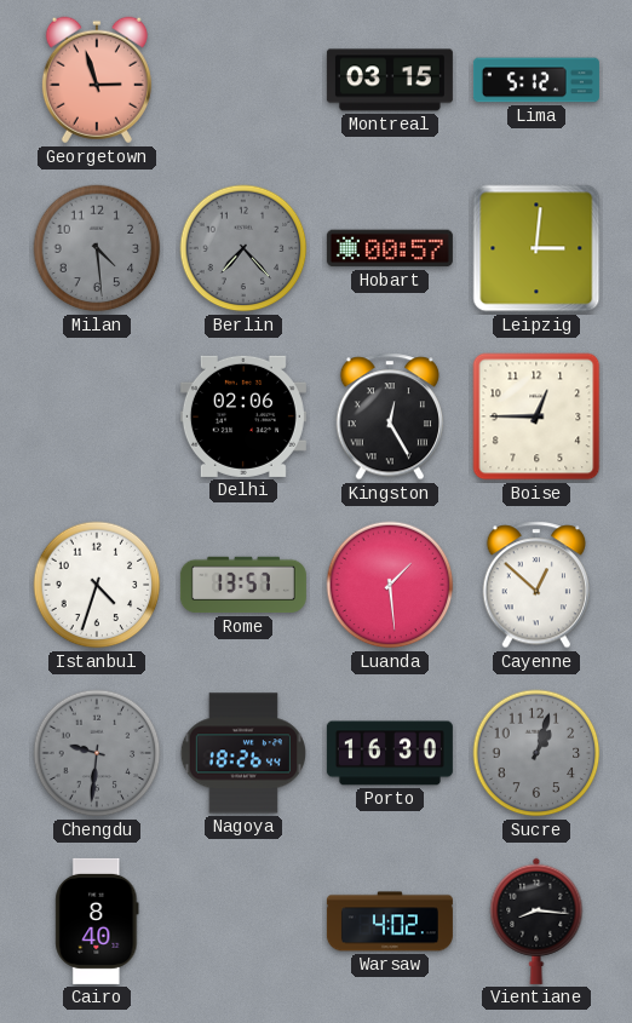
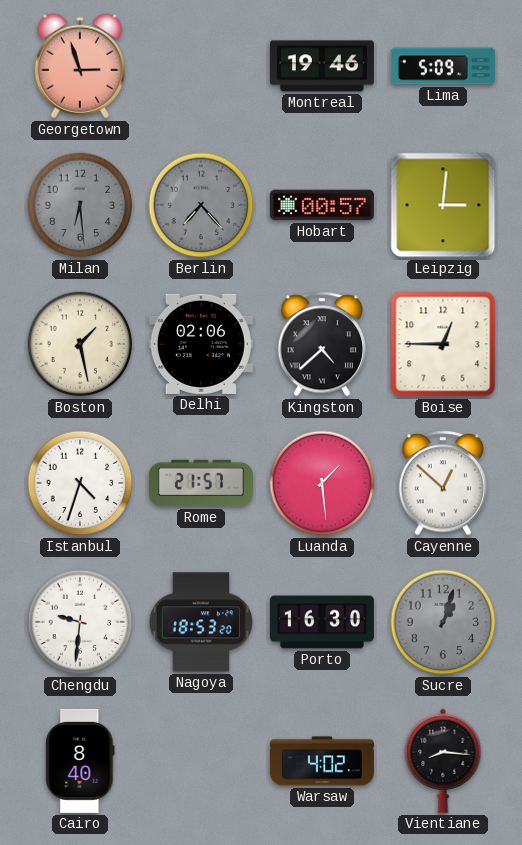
Montreal: 03:15 -> 19:46
Lima: 5:12 -> 5:09
Milan: 4:29 -> 6:29
Boston: none -> 1:28
Kingston: 12:25 -> 4:38
Rome: 13:57 -> 21:57
Chengdu dial: grey -> white
Nagoya: 18:26 -> 18:53
